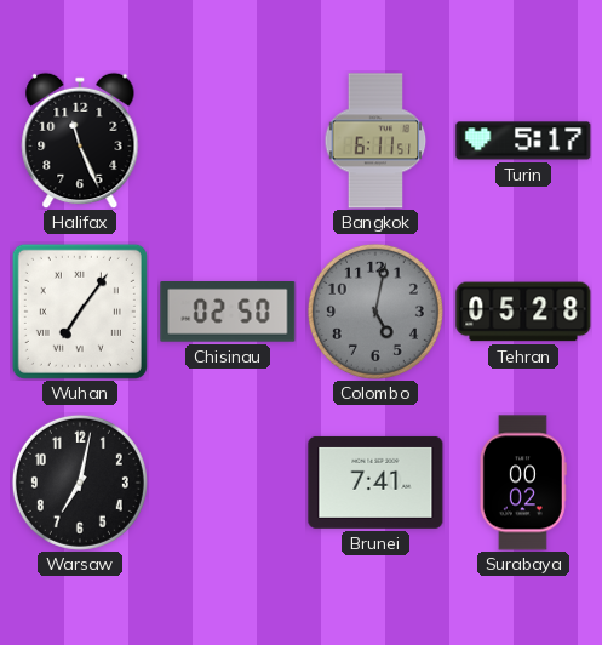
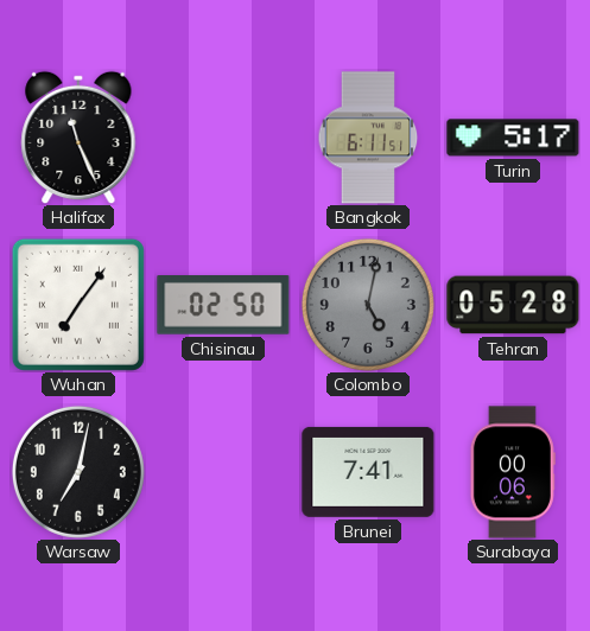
Surabaya: 00:02 -> 00:06
